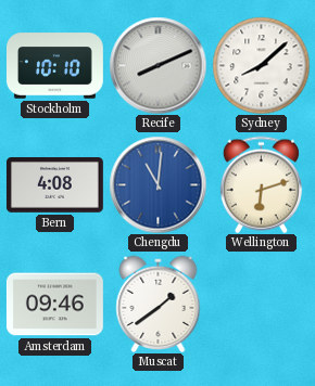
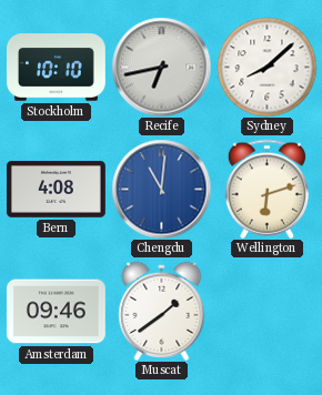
Recife: 8:11 -> 6:43
